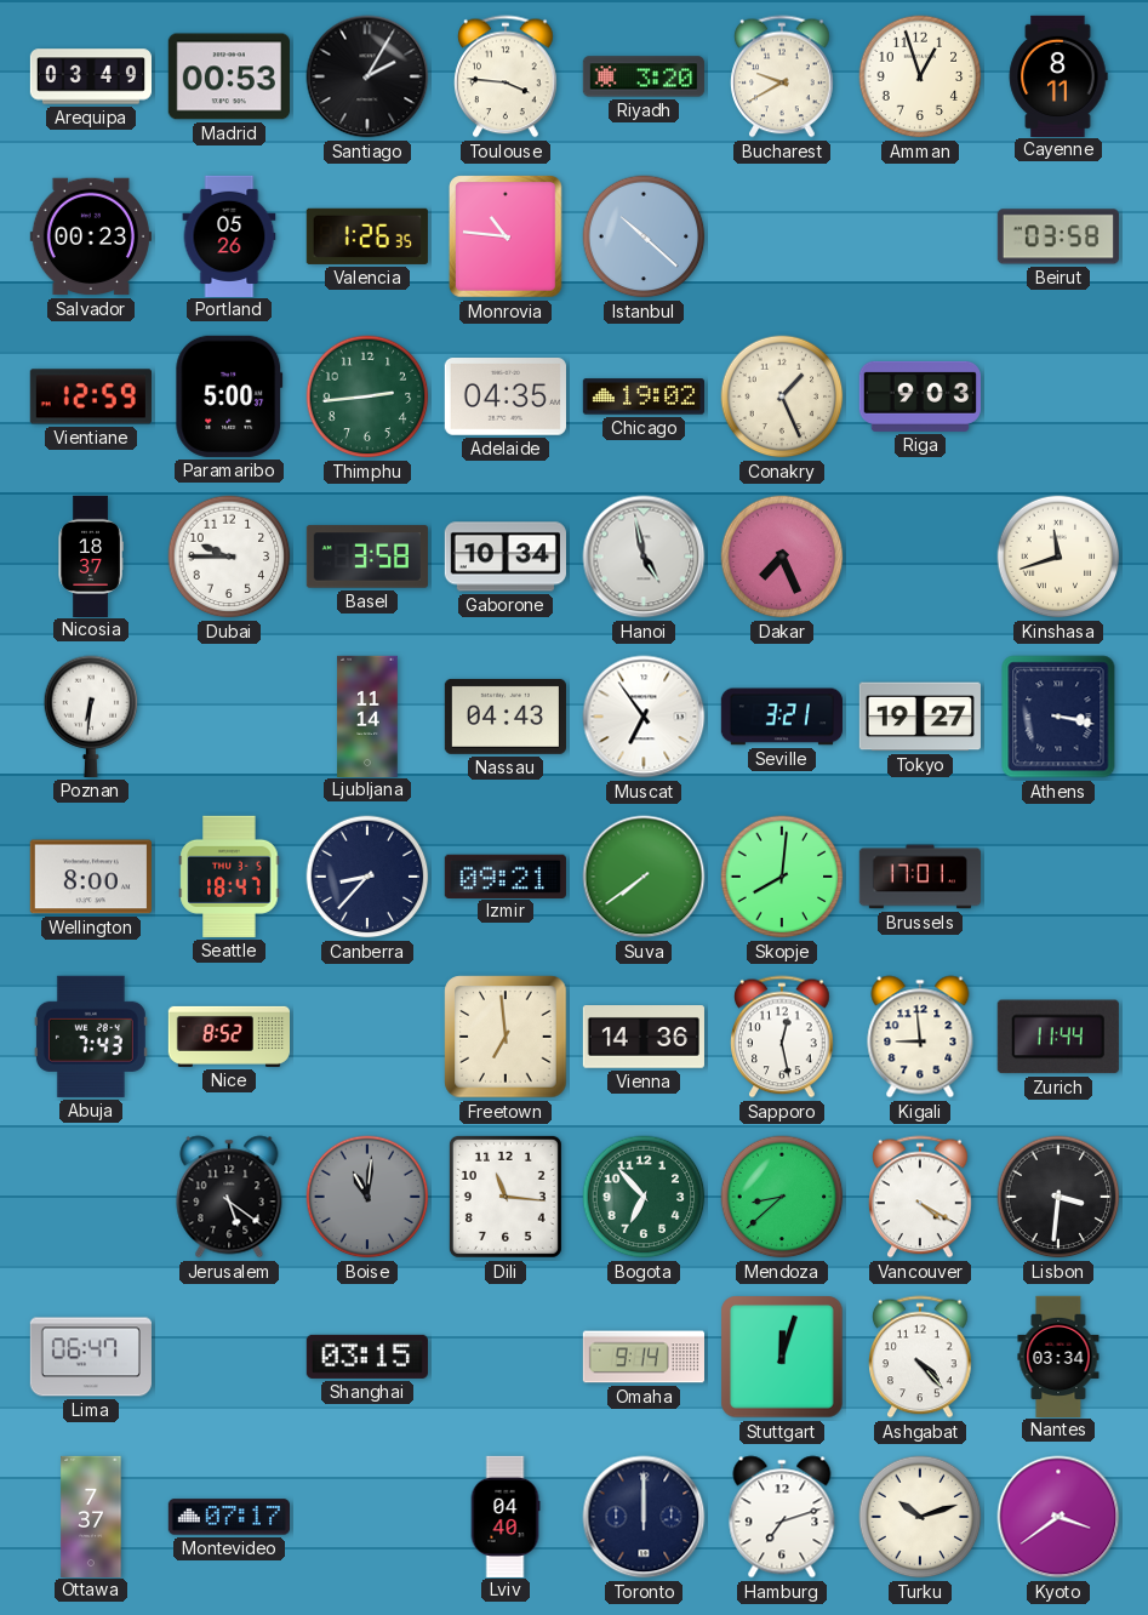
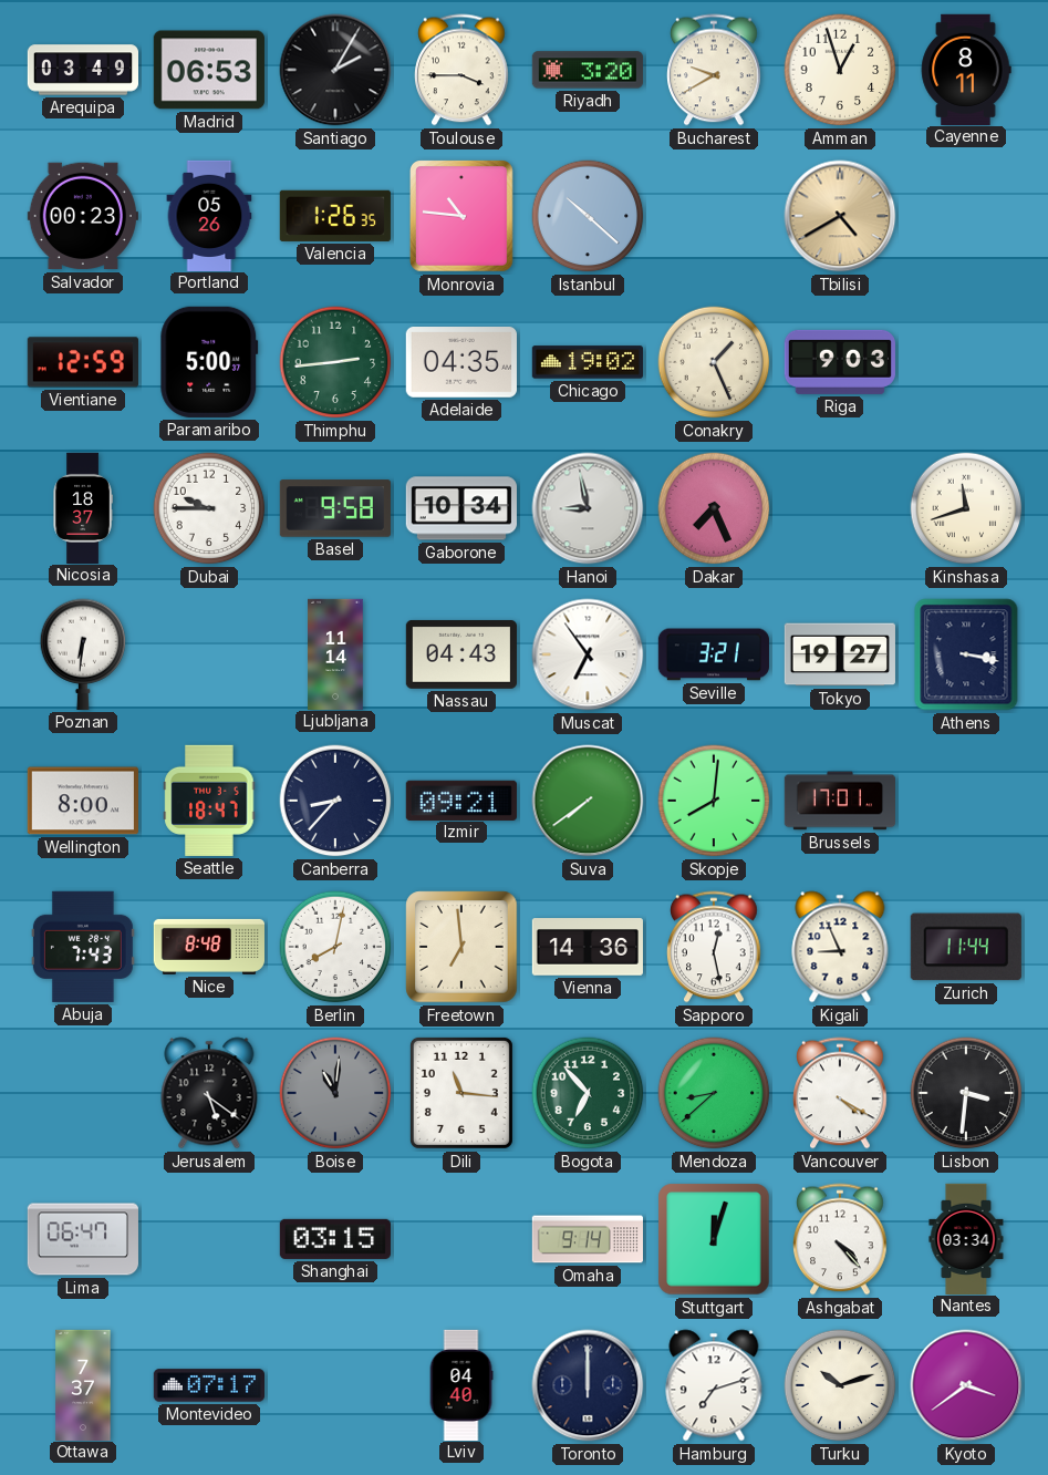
Madrid: 00:53 -> 06:53
Toulouse: 3:46 -> 3:45
Tbilisi: none -> 4:40
Beirut: 03:58 -> none
Basel: 3:58 -> 9:58
Hanoi: 4:58 -> 8:58
Nice: 8:52 -> 8:48
Berlin: none -> 8:02
Kigali: 8:59 -> 8:56
